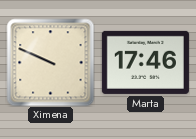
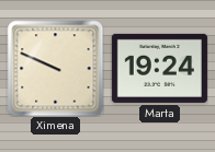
Marta: 17:46 -> 19:24
